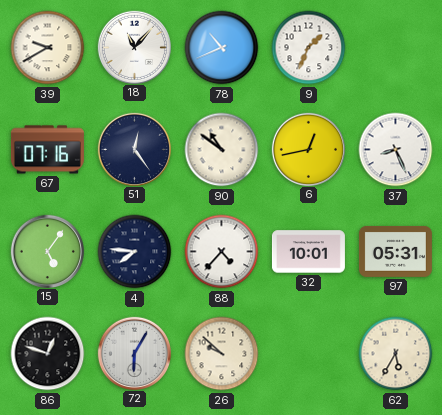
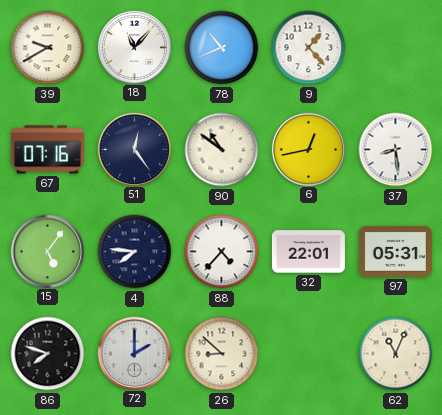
9: 1:34 -> 1:23
37: 8:26 -> 8:29
32: 10:01 -> 22:01
86: 12:48 -> 7:48
72: 6:05 -> 2:00
26: 9:52 -> 8:52
62: 5:35 -> 11:04
